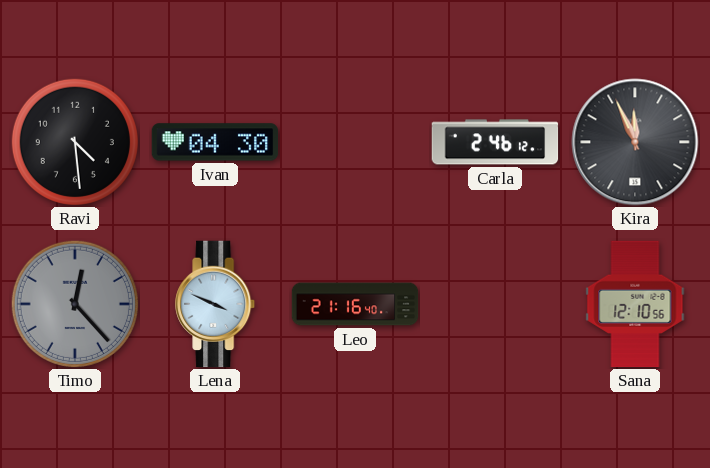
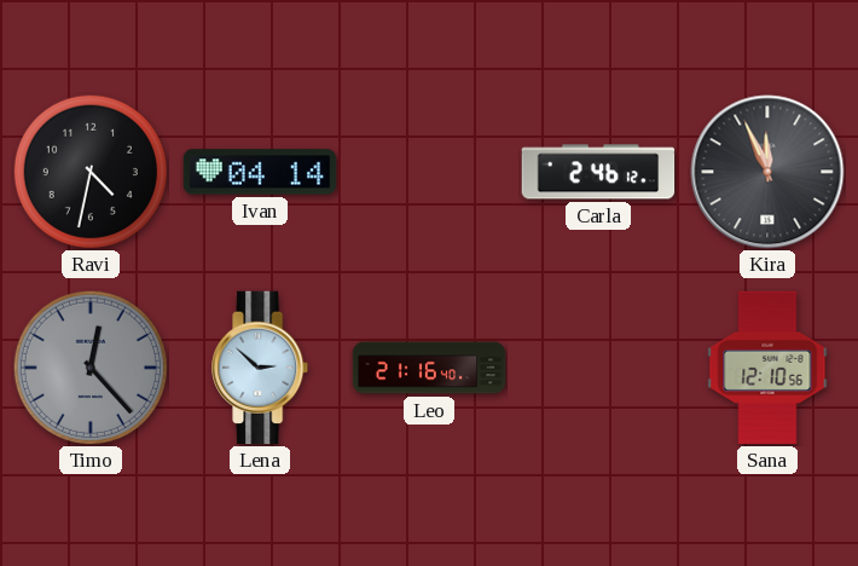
Ravi: 4:29 -> 4:32
Ivan: 04:30 -> 04:14
Lena: 3:49 -> 2:52
